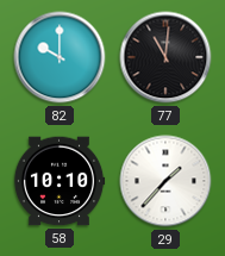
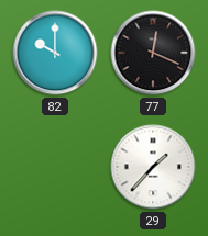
77: 11:01 -> 12:19
58: 10:10 -> none
